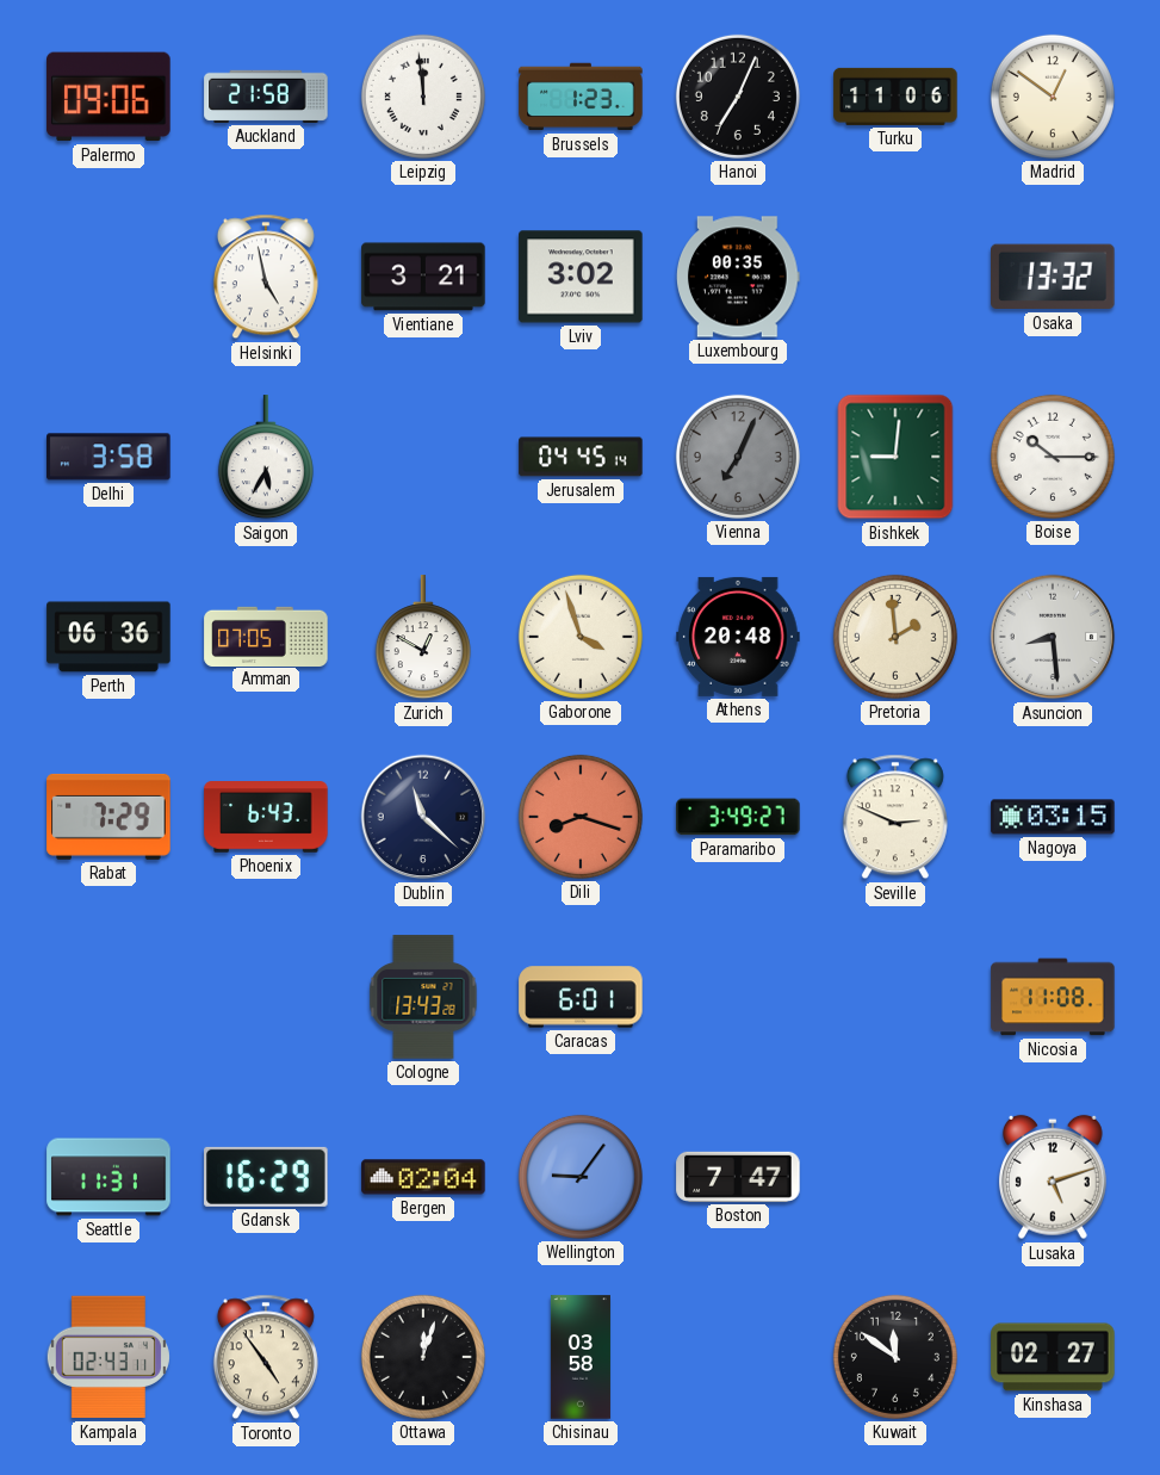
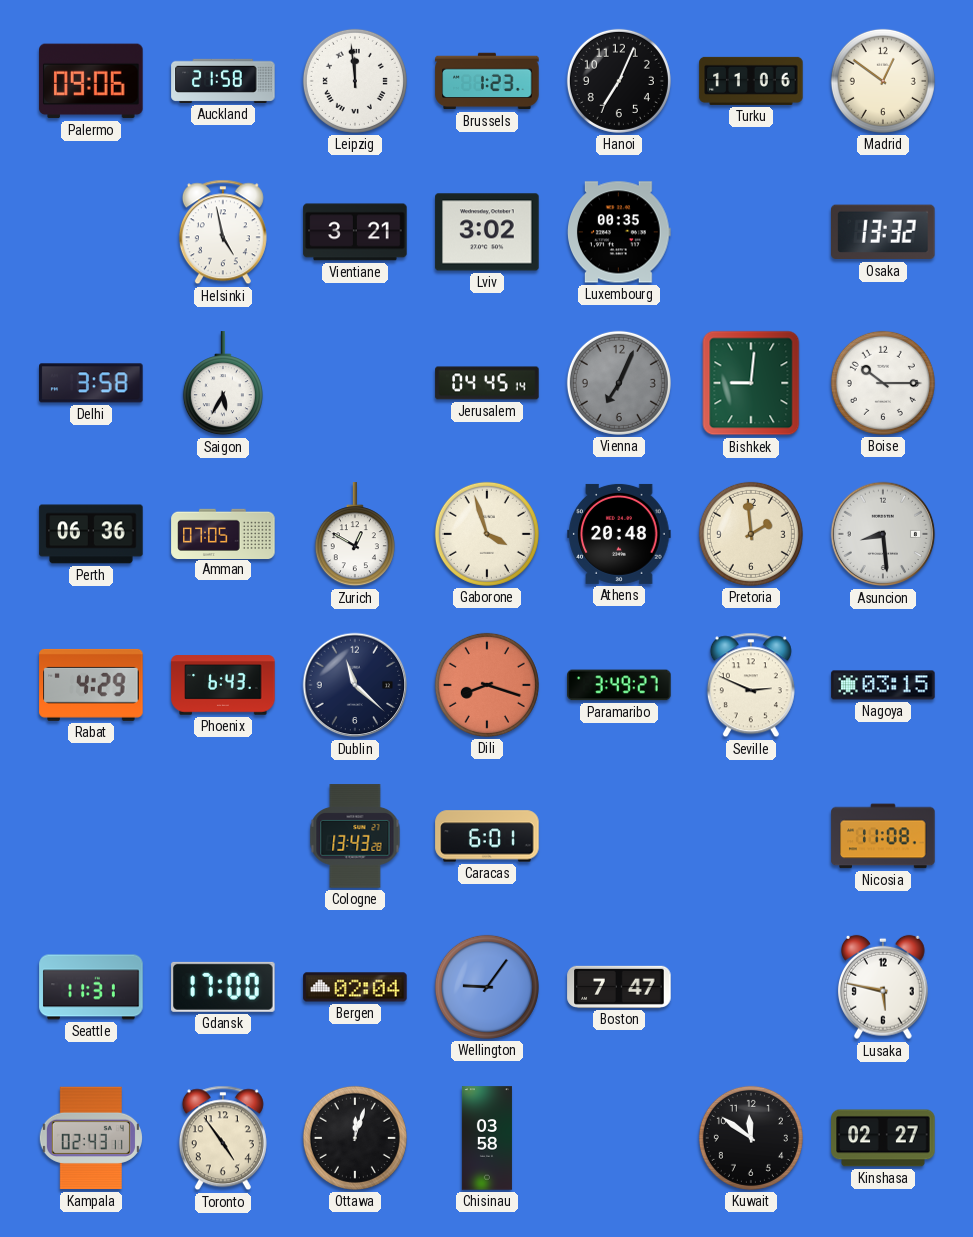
Rabat: 7:29 -> 4:29
Gdansk: 16:29 -> 17:00
Lusaka: 5:12 -> 5:47
